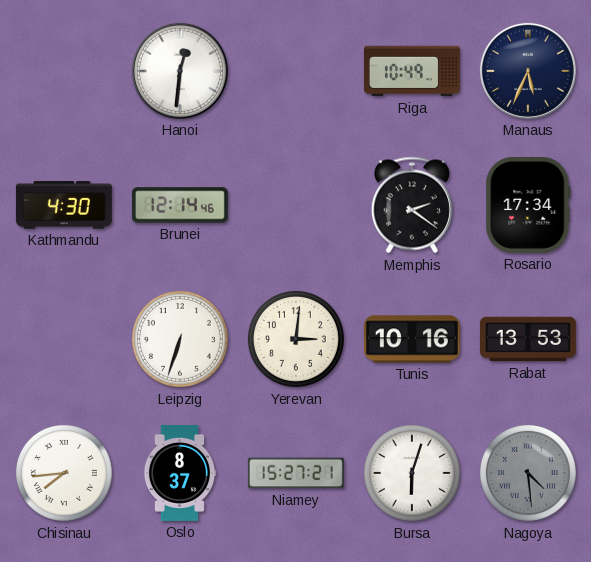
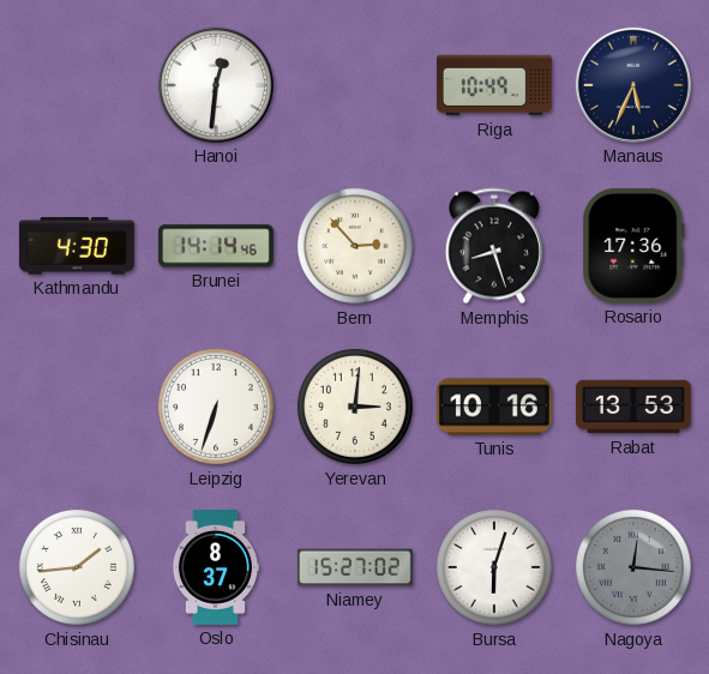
Brunei: 12:14 -> 14:14
Bern: none -> 2:53
Memphis: 2:21 -> 8:27
Rosario: 17:34 -> 17:36
Chisinau: 7:44 -> 1:44
Niamey: 15:27:21 -> 15:27:02
Nagoya: 4:29 -> 12:16
